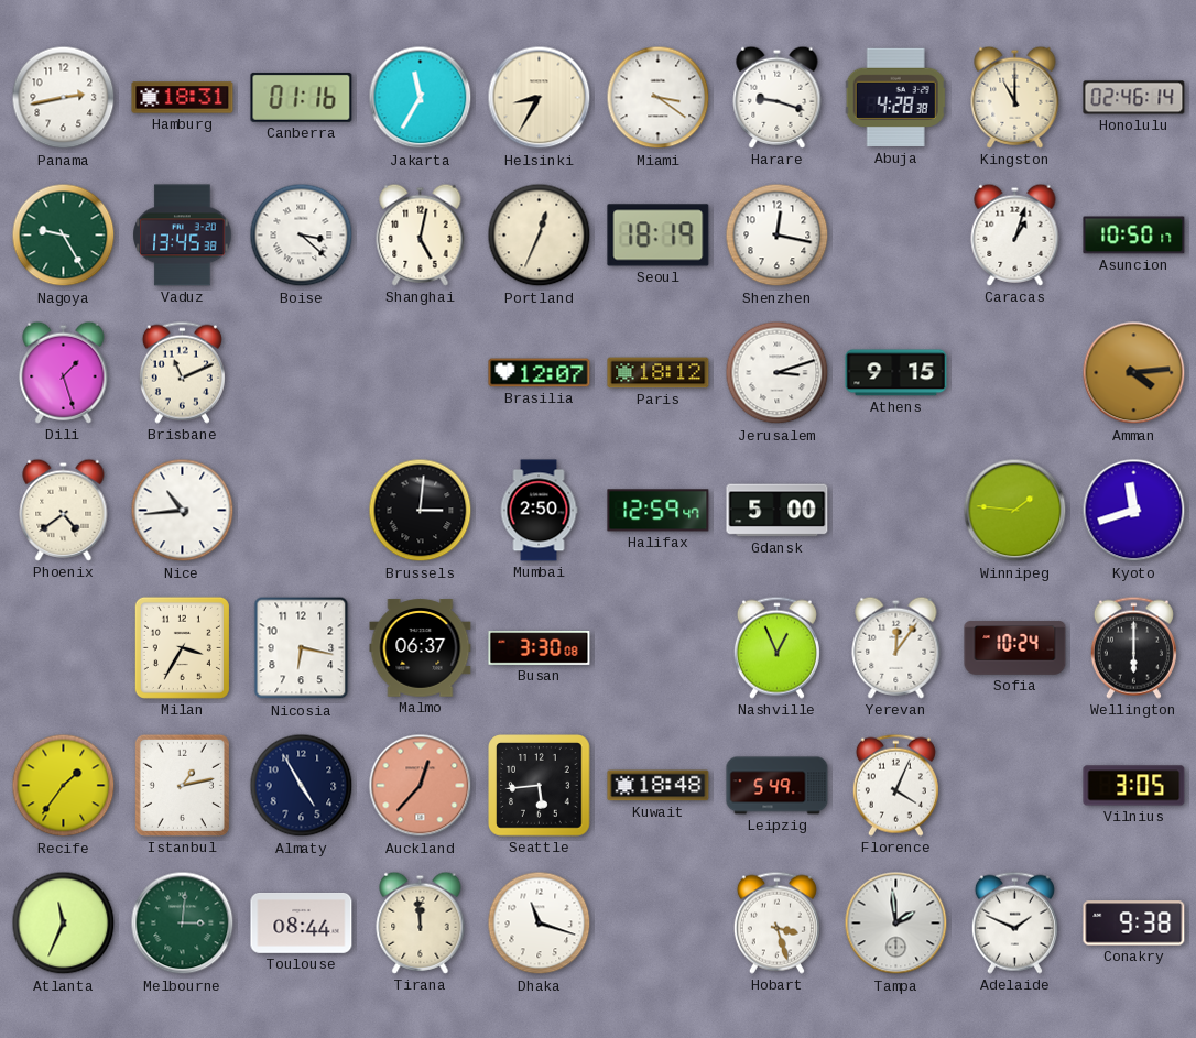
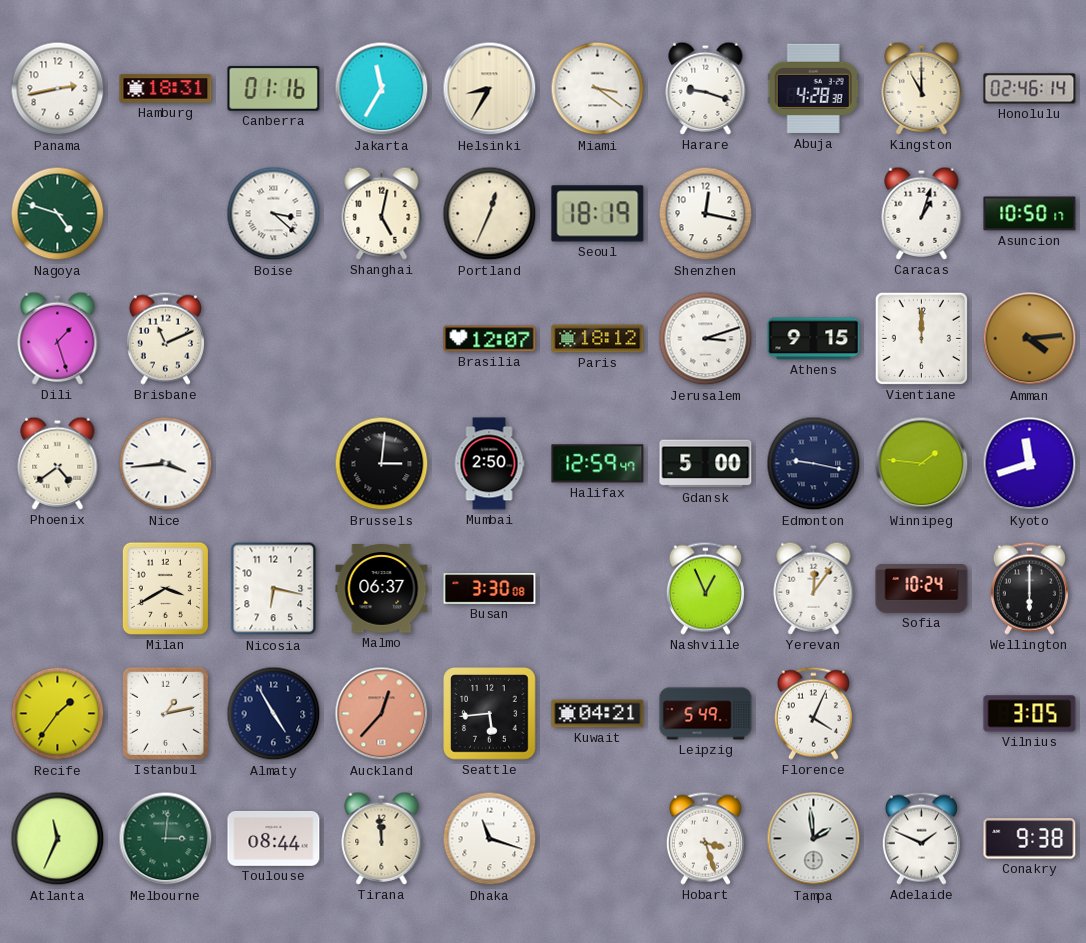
Nagoya: 9:25 -> 4:48
Vaduz: 13:45 -> none
Vientiane: none -> 12:00
Nice: 10:44 -> 3:44
Edmonton: none -> 9:17
Milan: 3:35 -> 3:40
Kuwait: 18:48 -> 04:21
